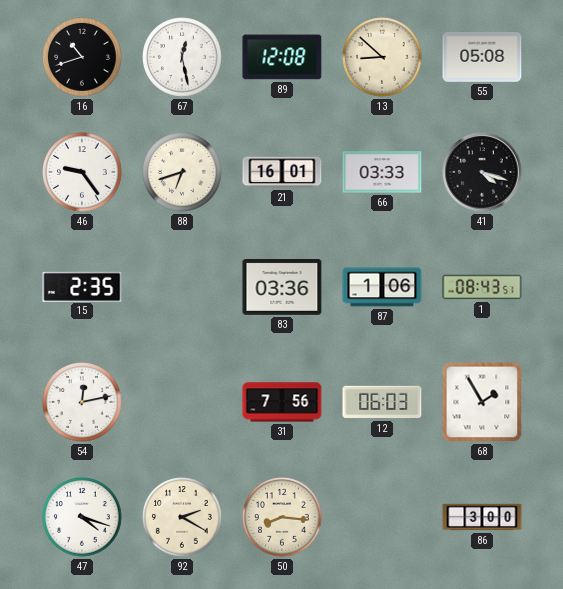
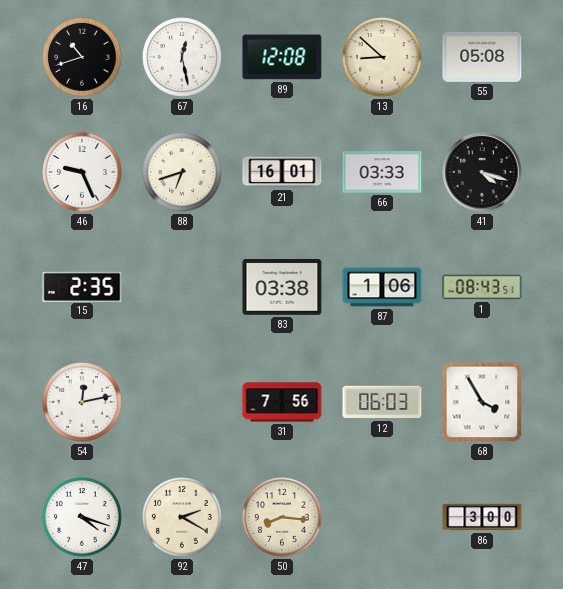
46: 9:24 -> 9:26
83: 03:36 -> 03:38
68: 1:55 -> 3:55
